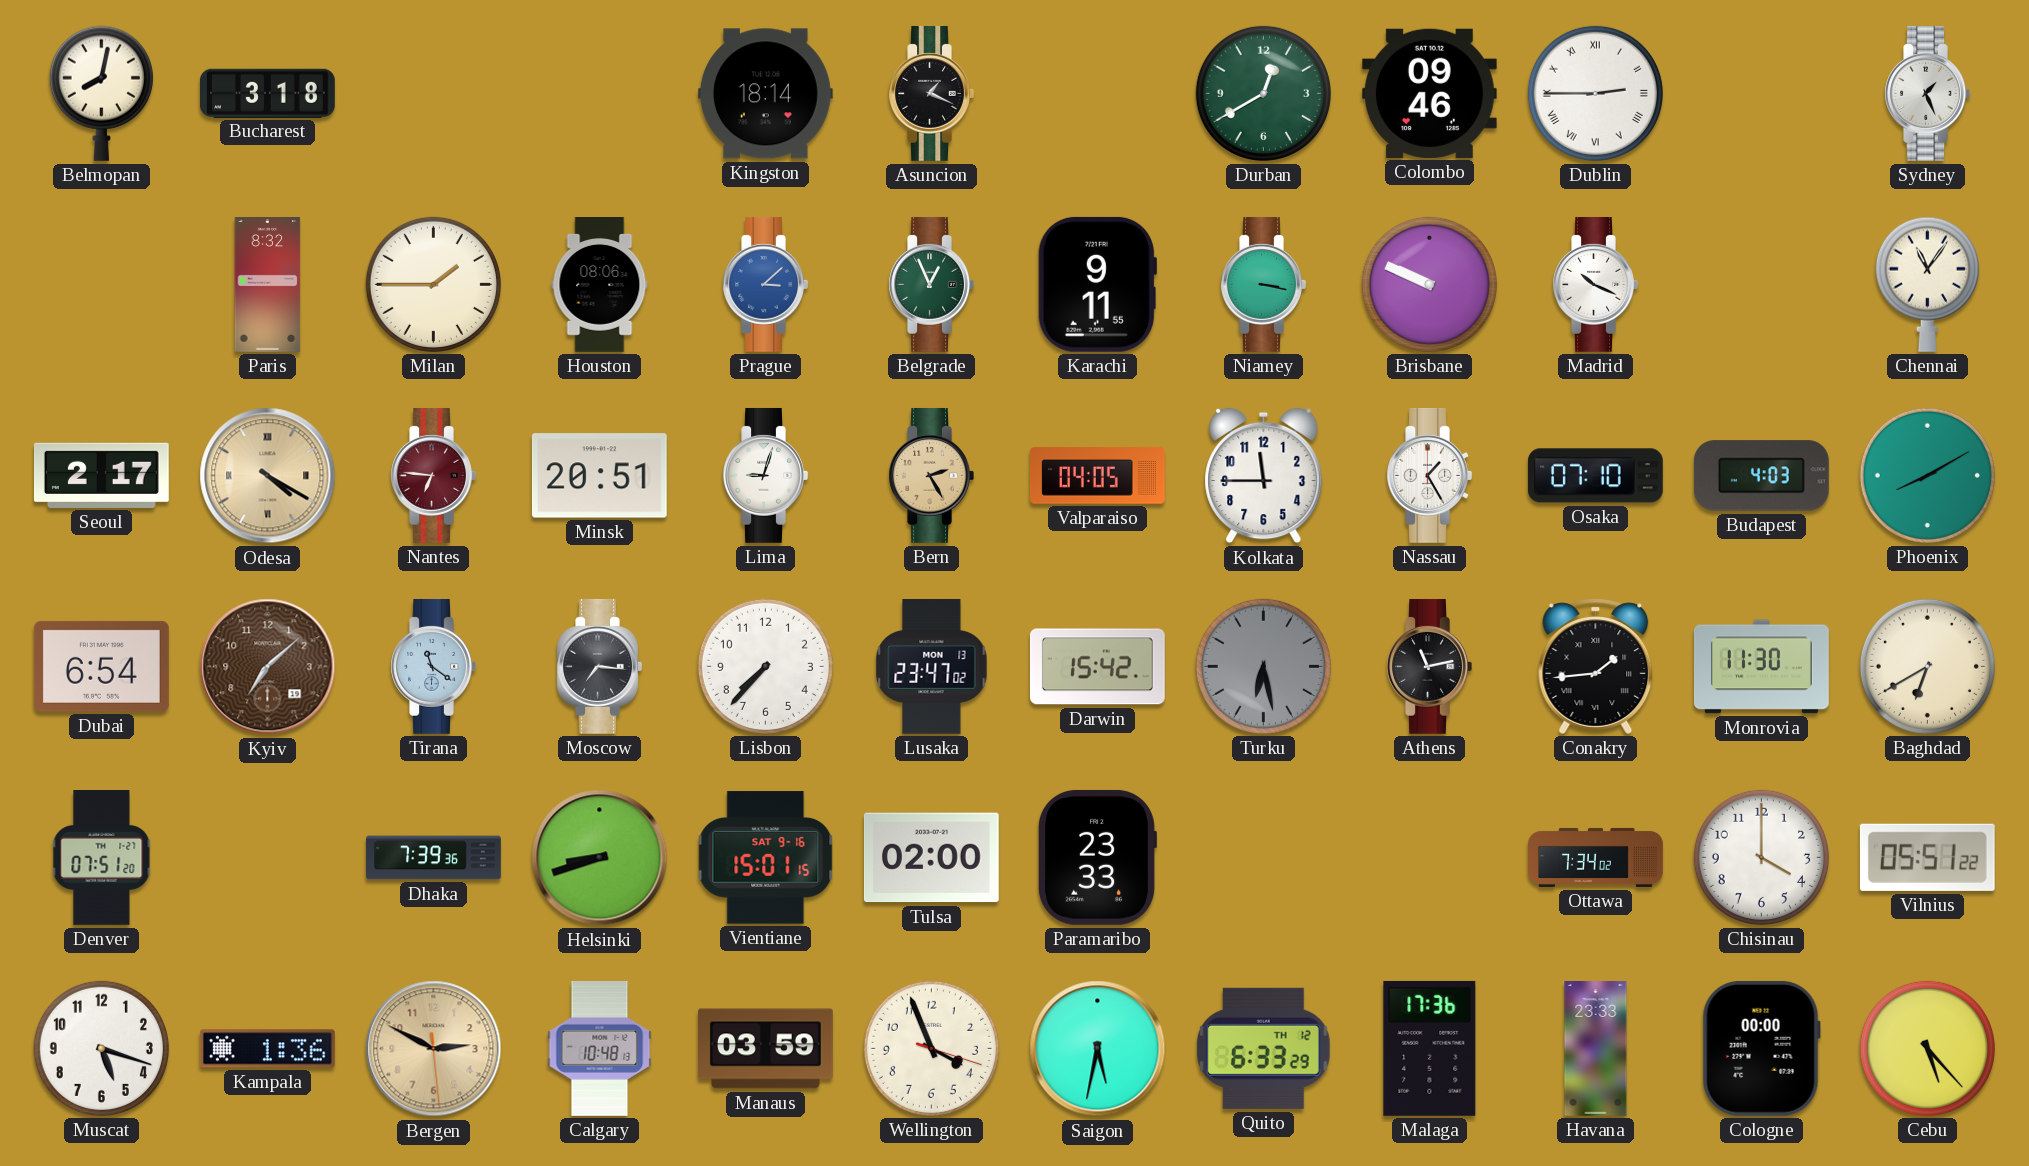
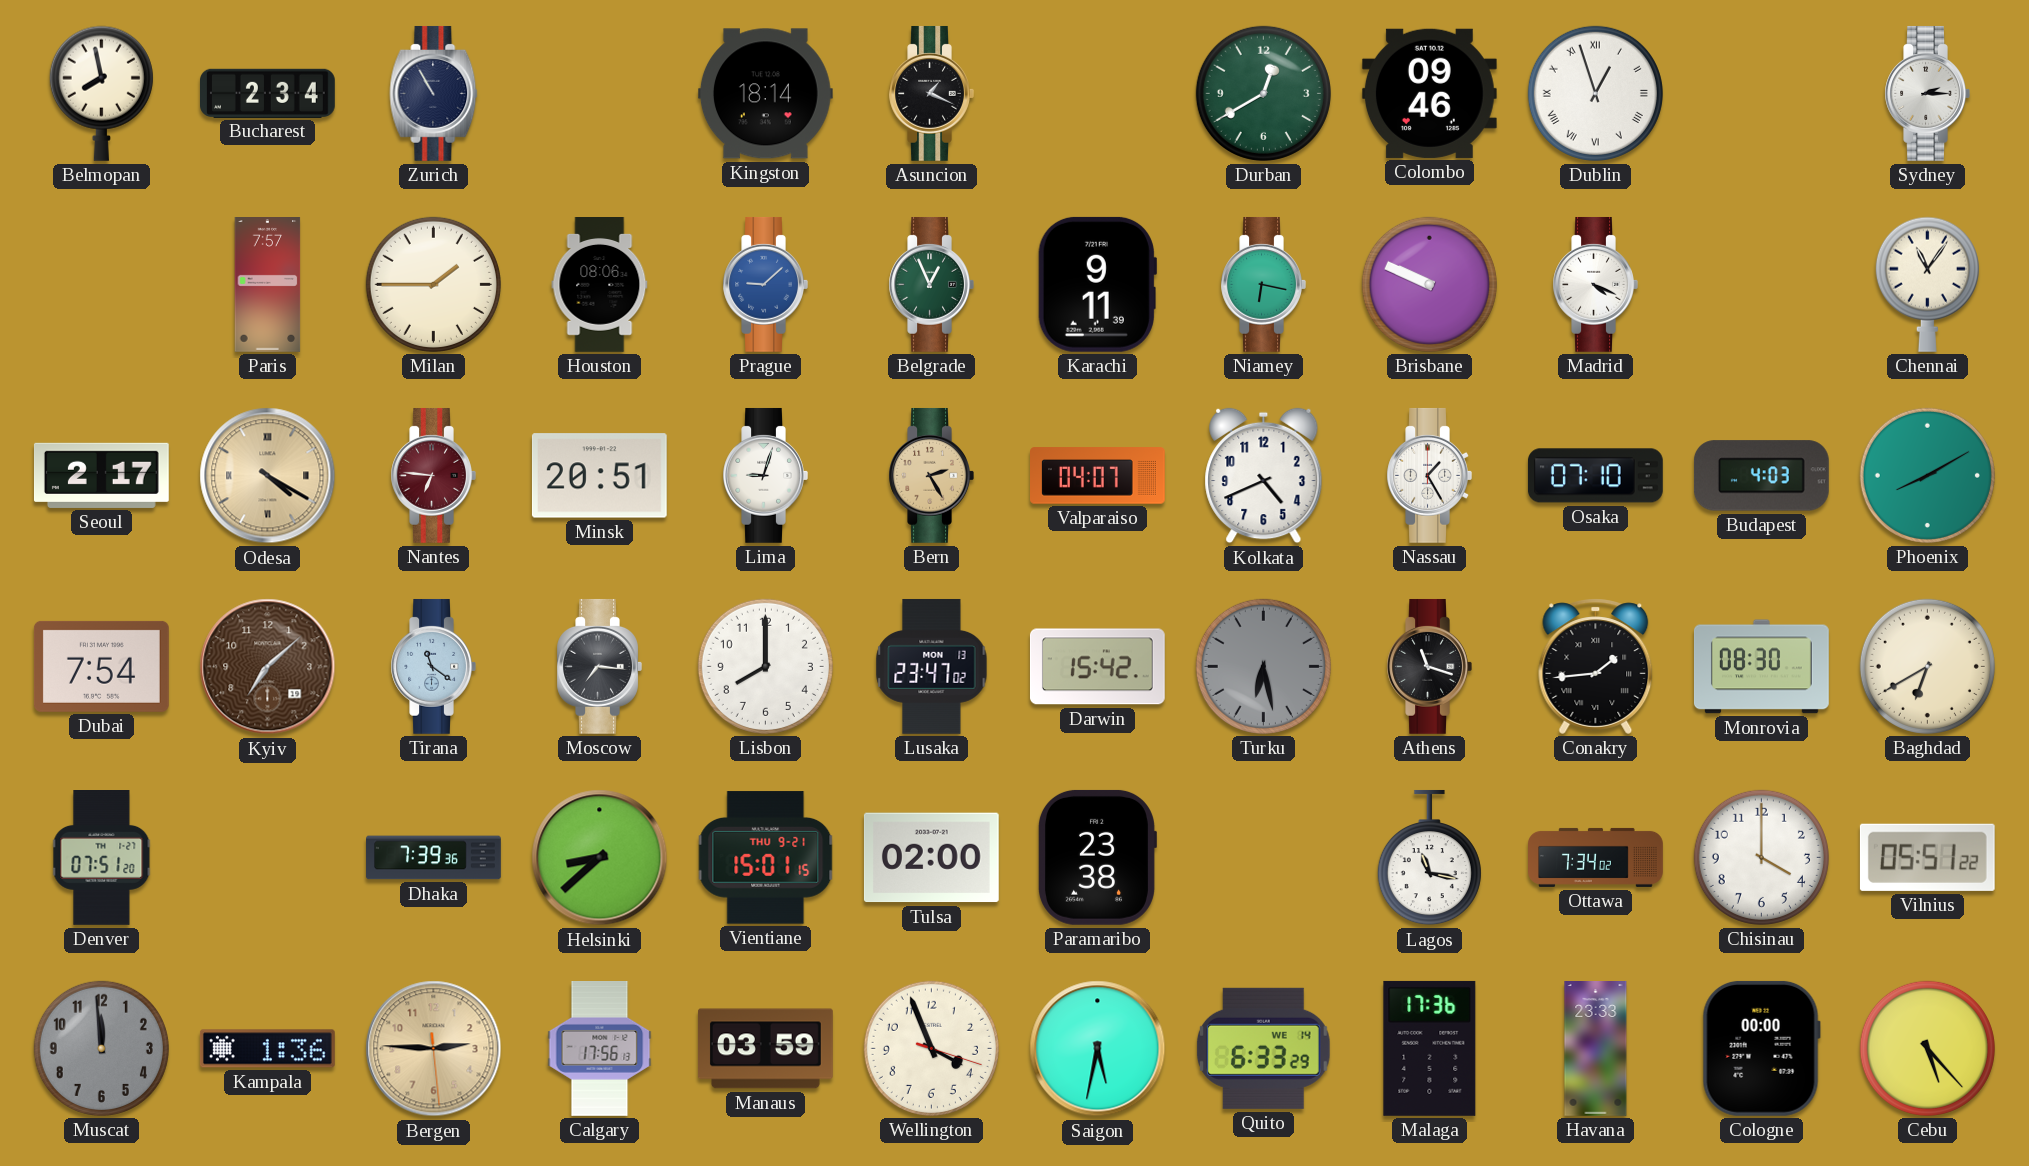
Belmopan: 8:02 -> 7:58
Bucharest: 3:18 -> 2:34
Zurich: none -> 10:55
Dublin: 2:45 -> 12:57
Sydney: 1:26 -> 2:15
Paris: 8:32 -> 7:57
Prague: 3:08 -> 9:08
Karachi: 9:11:55 -> 9:11:39
Niamey: 3:17 -> 6:17
Madrid: 10:19 -> 4:19
Valparaiso: 04:05 -> 04:07
Kolkata: 11:45 -> 4:41
Dubai: 6:54 -> 7:54
Lisbon: 7:37 -> 8:00
Athens: 11:13 -> 11:18
Monrovia: 11:30 -> 08:30
Helsinki: 8:42 -> 8:38
Vientiane date: SAT 9-16 -> THU 9-21
Paramaribo: 23:33 -> 23:38
Lagos: none -> 11:17
Muscat: 5:18 -> 11:59
Muscat dial: white -> grey
Bergen: 2:49 -> 2:45
Calgary: 10:48 -> 17:56
Quito date: TH 12 -> WE 14
